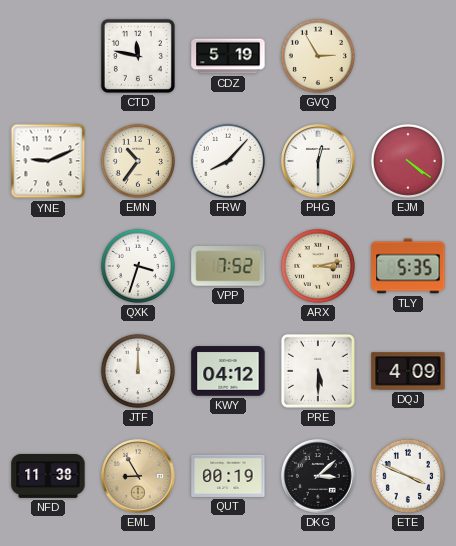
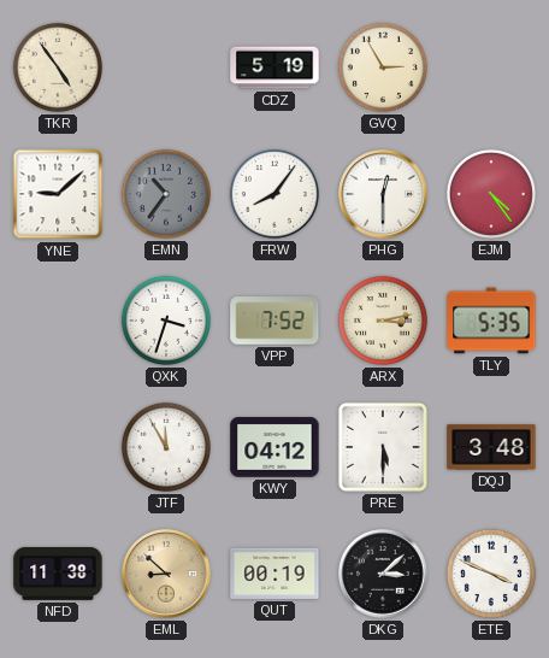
TKR: none -> 4:54
CTD: 11:47 -> none
YNE: 9:11 -> 9:08
EMN dial: cream -> grey
FRW: 8:07 -> 8:06
EJM: 4:21 -> 4:24
JTF: 12:00 -> 11:55
DQJ: 4:09 -> 3:48
EML: 8:55 -> 8:52
